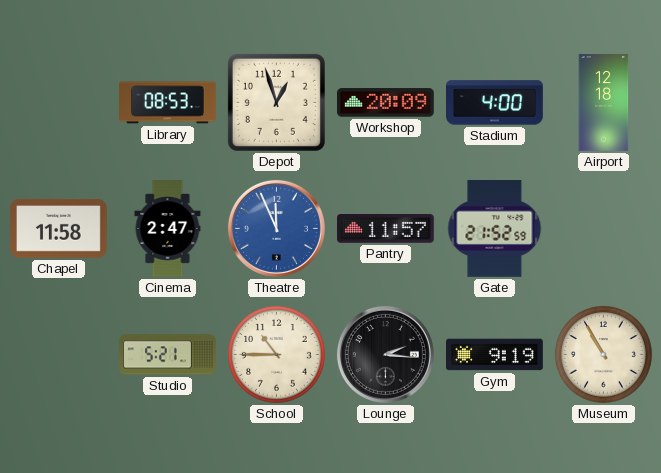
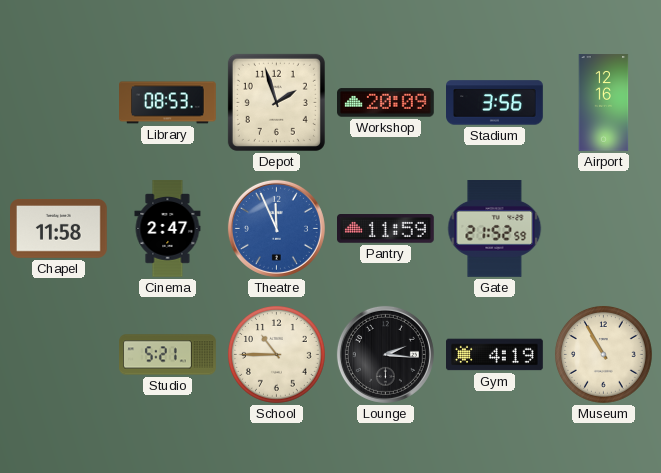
Depot: 12:57 -> 1:57
Stadium: 4:00 -> 3:56
Airport: 12:18 -> 12:16
Pantry: 11:57 -> 11:59
Gym: 9:19 -> 4:19
